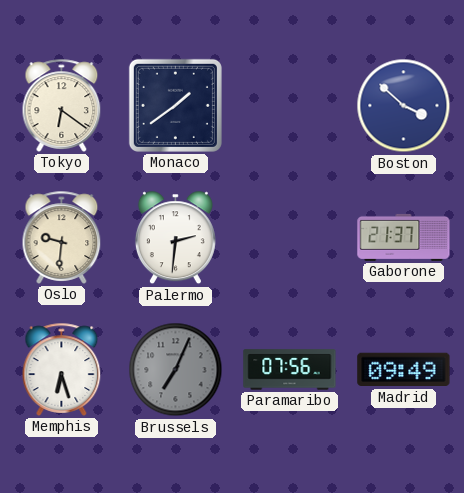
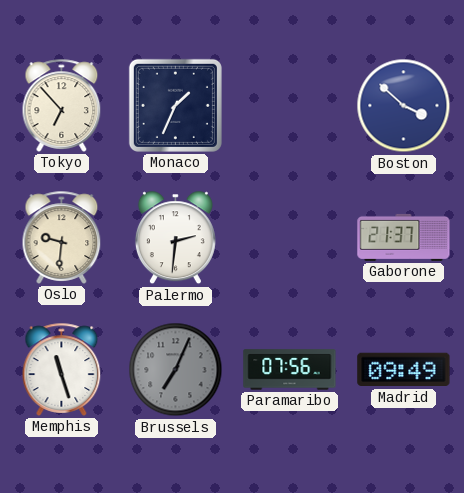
Tokyo: 6:21 -> 6:53
Monaco: 1:39 -> 1:34
Memphis: 6:27 -> 11:27
